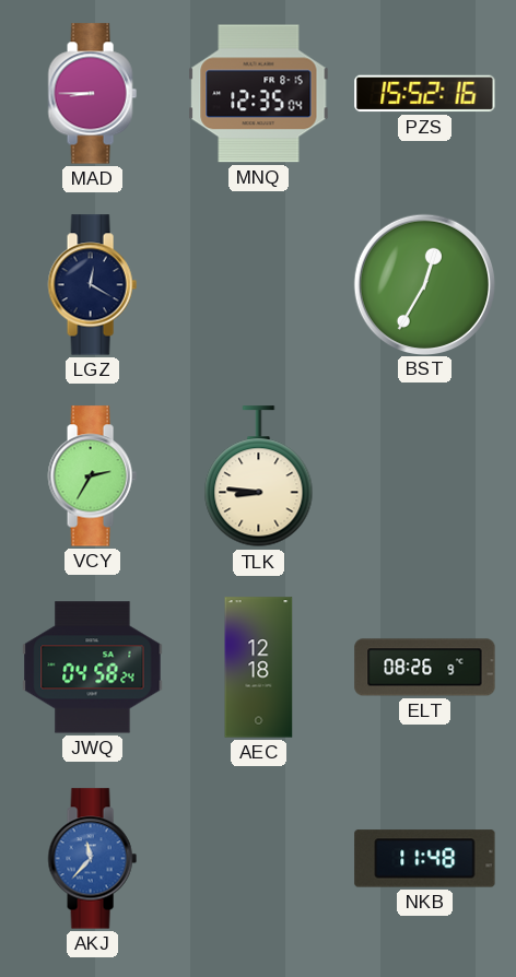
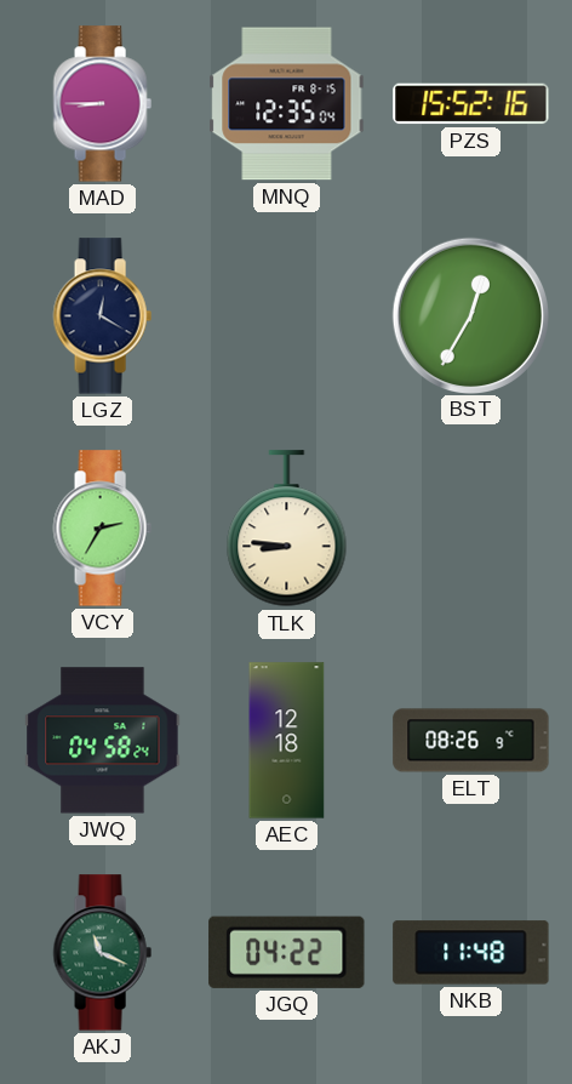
AKJ: 11:37 -> 11:19
AKJ dial: blue -> green
JGQ: none -> 04:22
